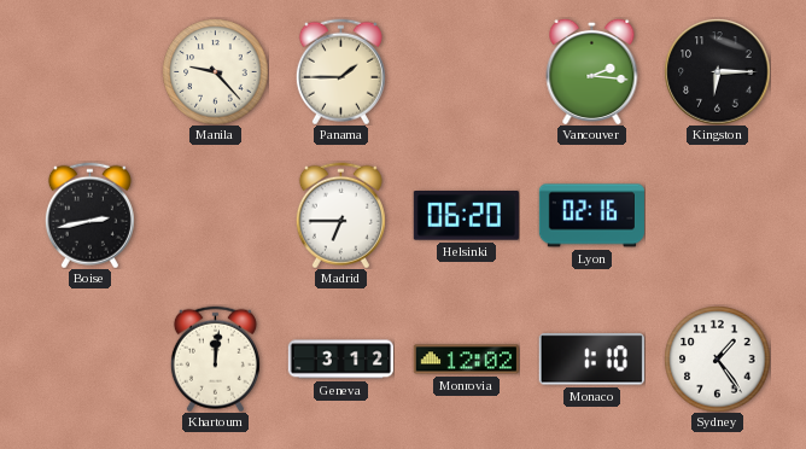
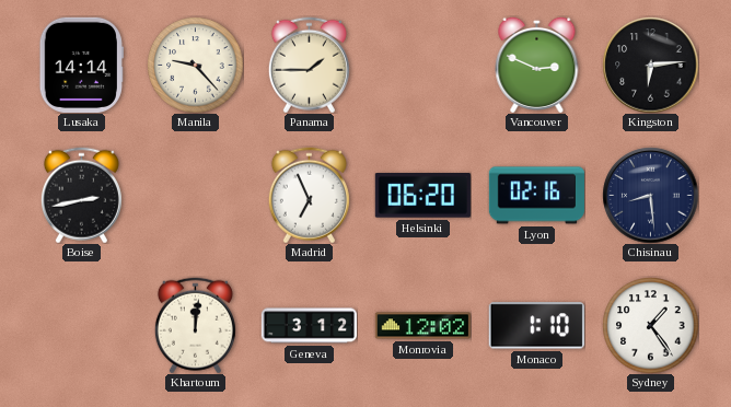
Lusaka: none -> 14:14
Vancouver: 2:16 -> 2:49
Kingston: 6:15 -> 6:14
Madrid: 6:45 -> 6:56
Chisinau: none -> 8:29
